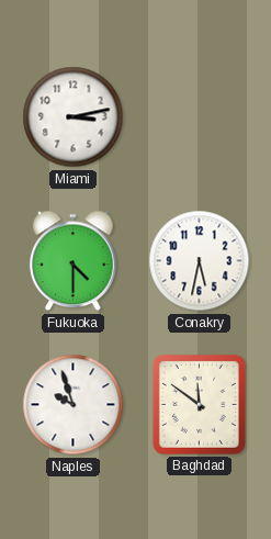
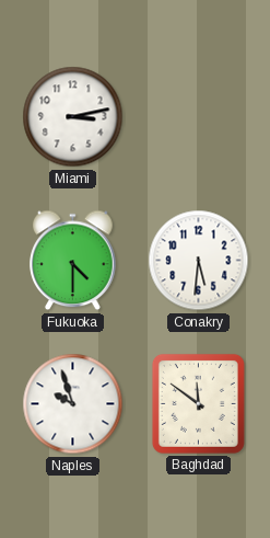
Conakry: 5:32 -> 5:31
